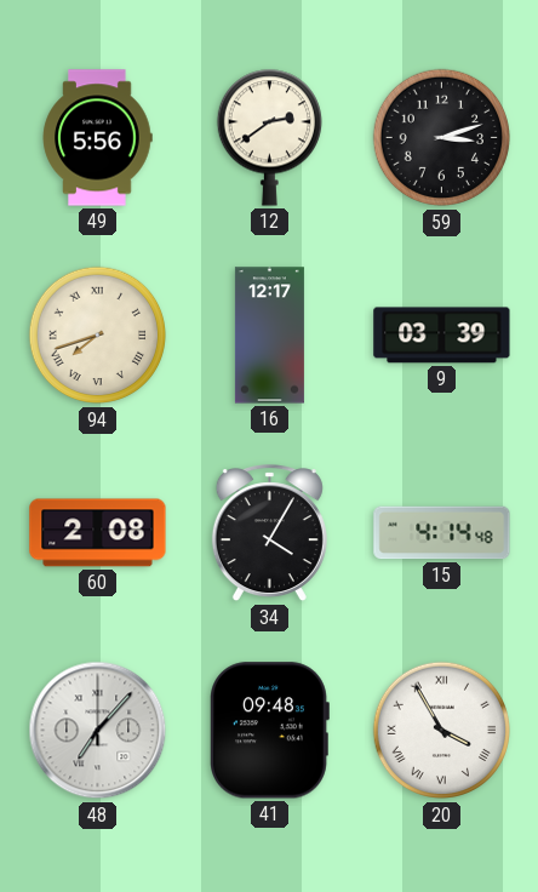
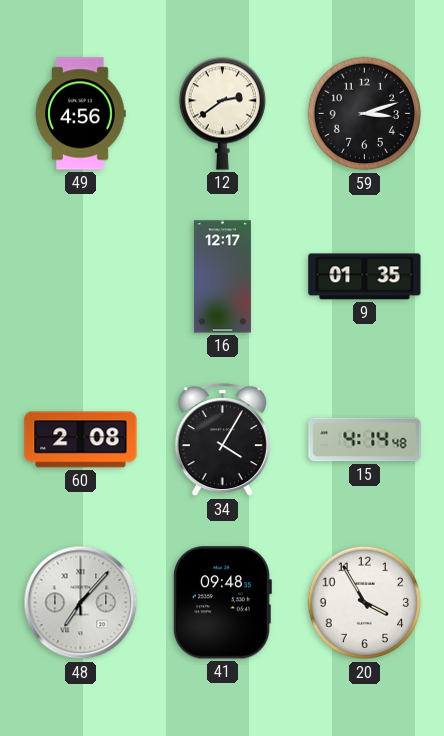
49: 5:56 -> 4:56
94: 7:42 -> none
9: 03:39 -> 01:35
20 numerals: Roman -> Arabic
